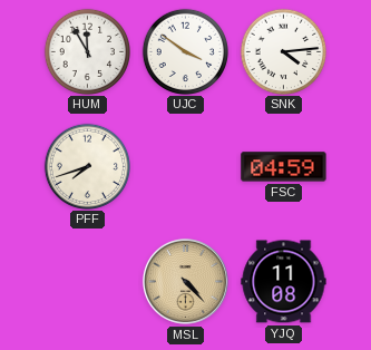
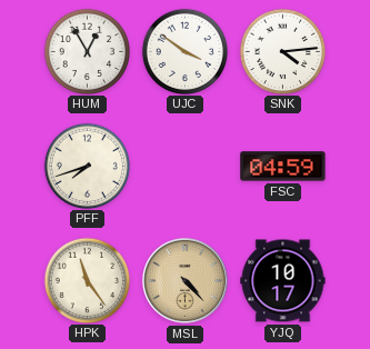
HUM: 11:55 -> 12:55
HPK: none -> 11:24
YJQ: 11:08 -> 10:17
